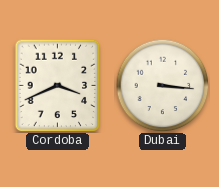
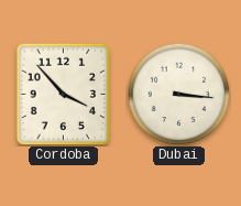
Cordoba: 3:41 -> 3:53
